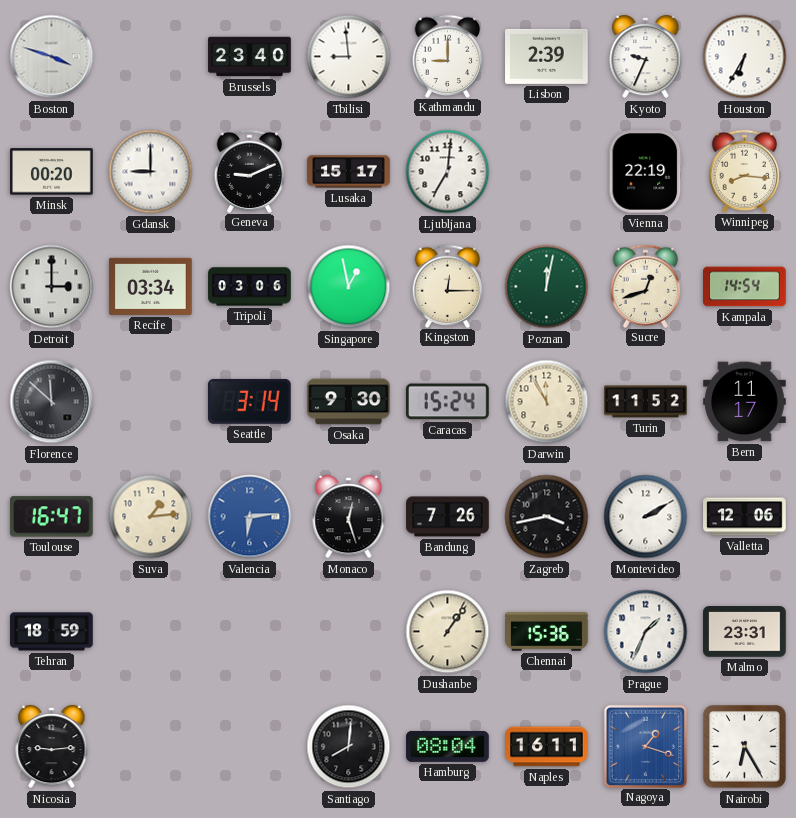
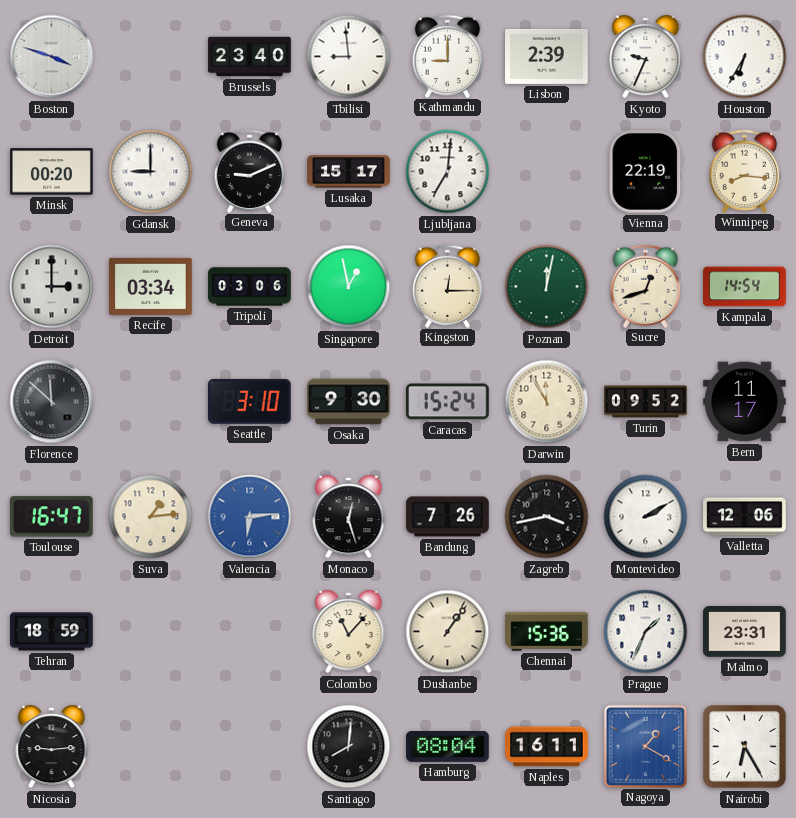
Seattle: 3:14 -> 3:10
Turin: 11:52 -> 09:52
Colombo: none -> 11:07
Nagoya: 1:18 -> 1:20
